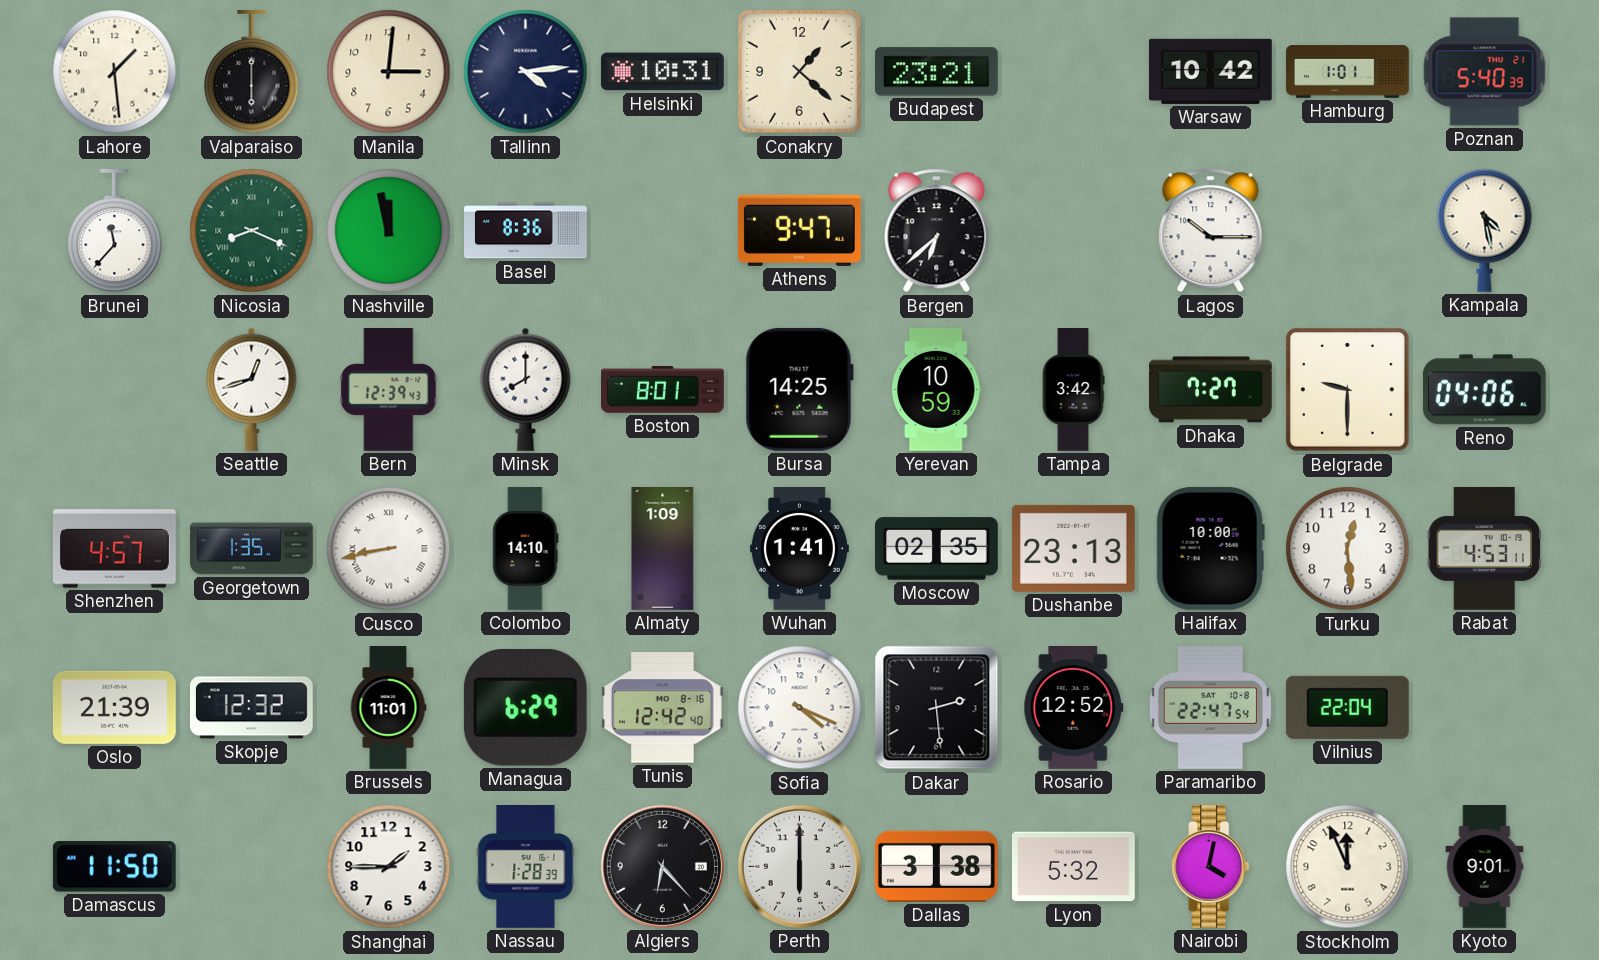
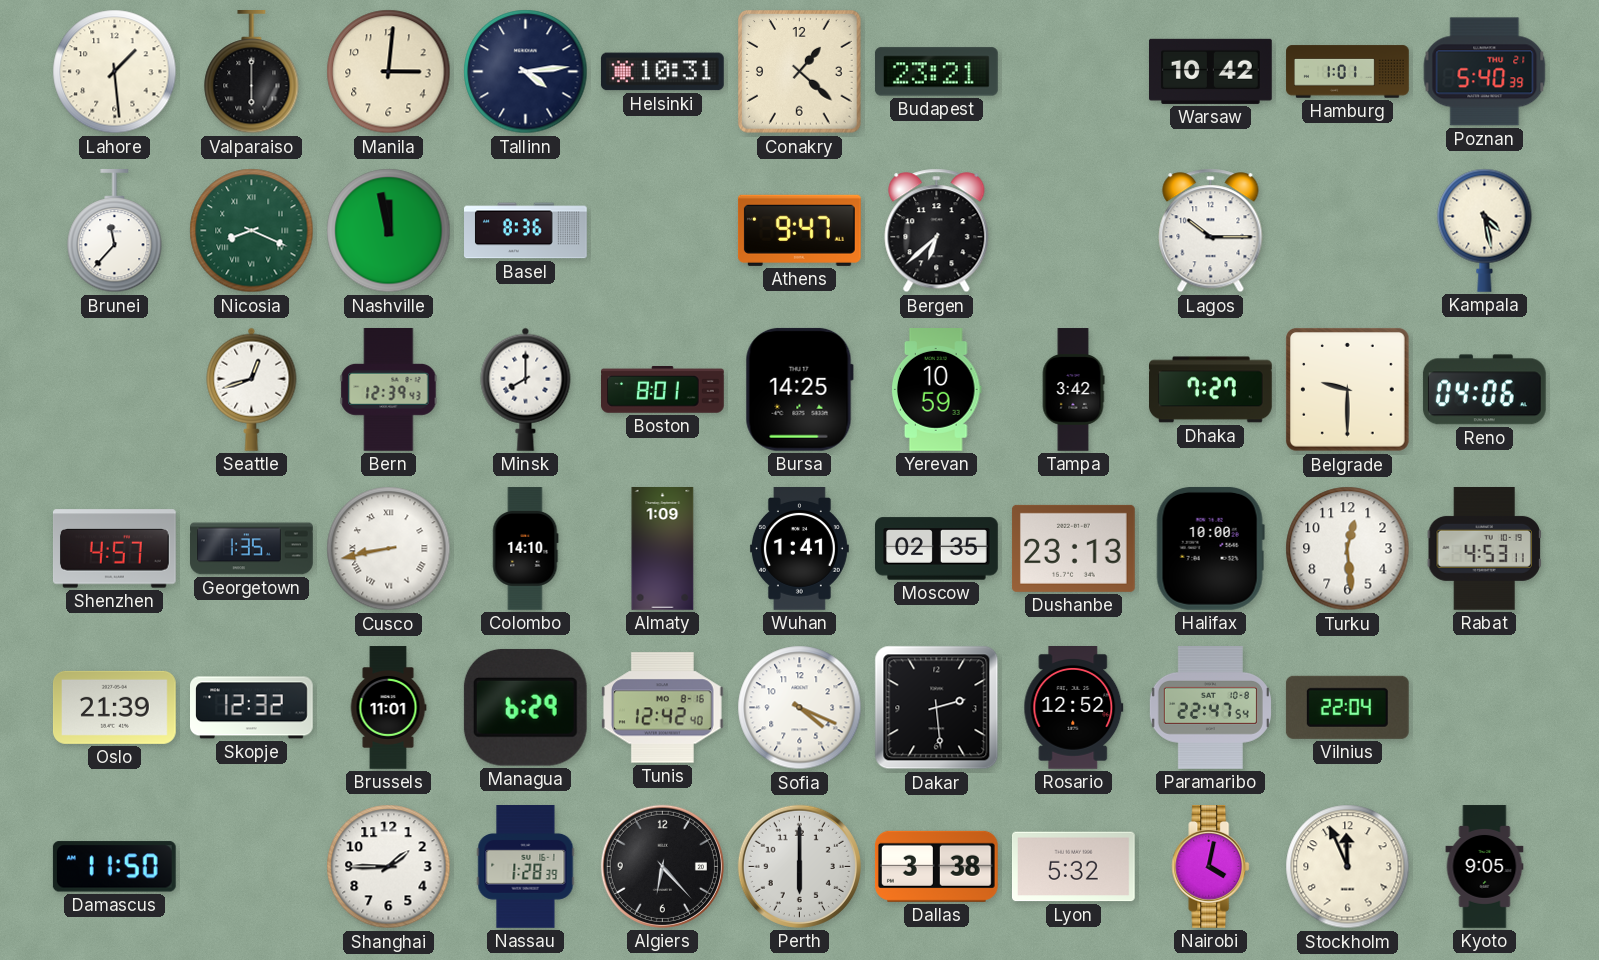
Kyoto: 9:01 -> 9:05
